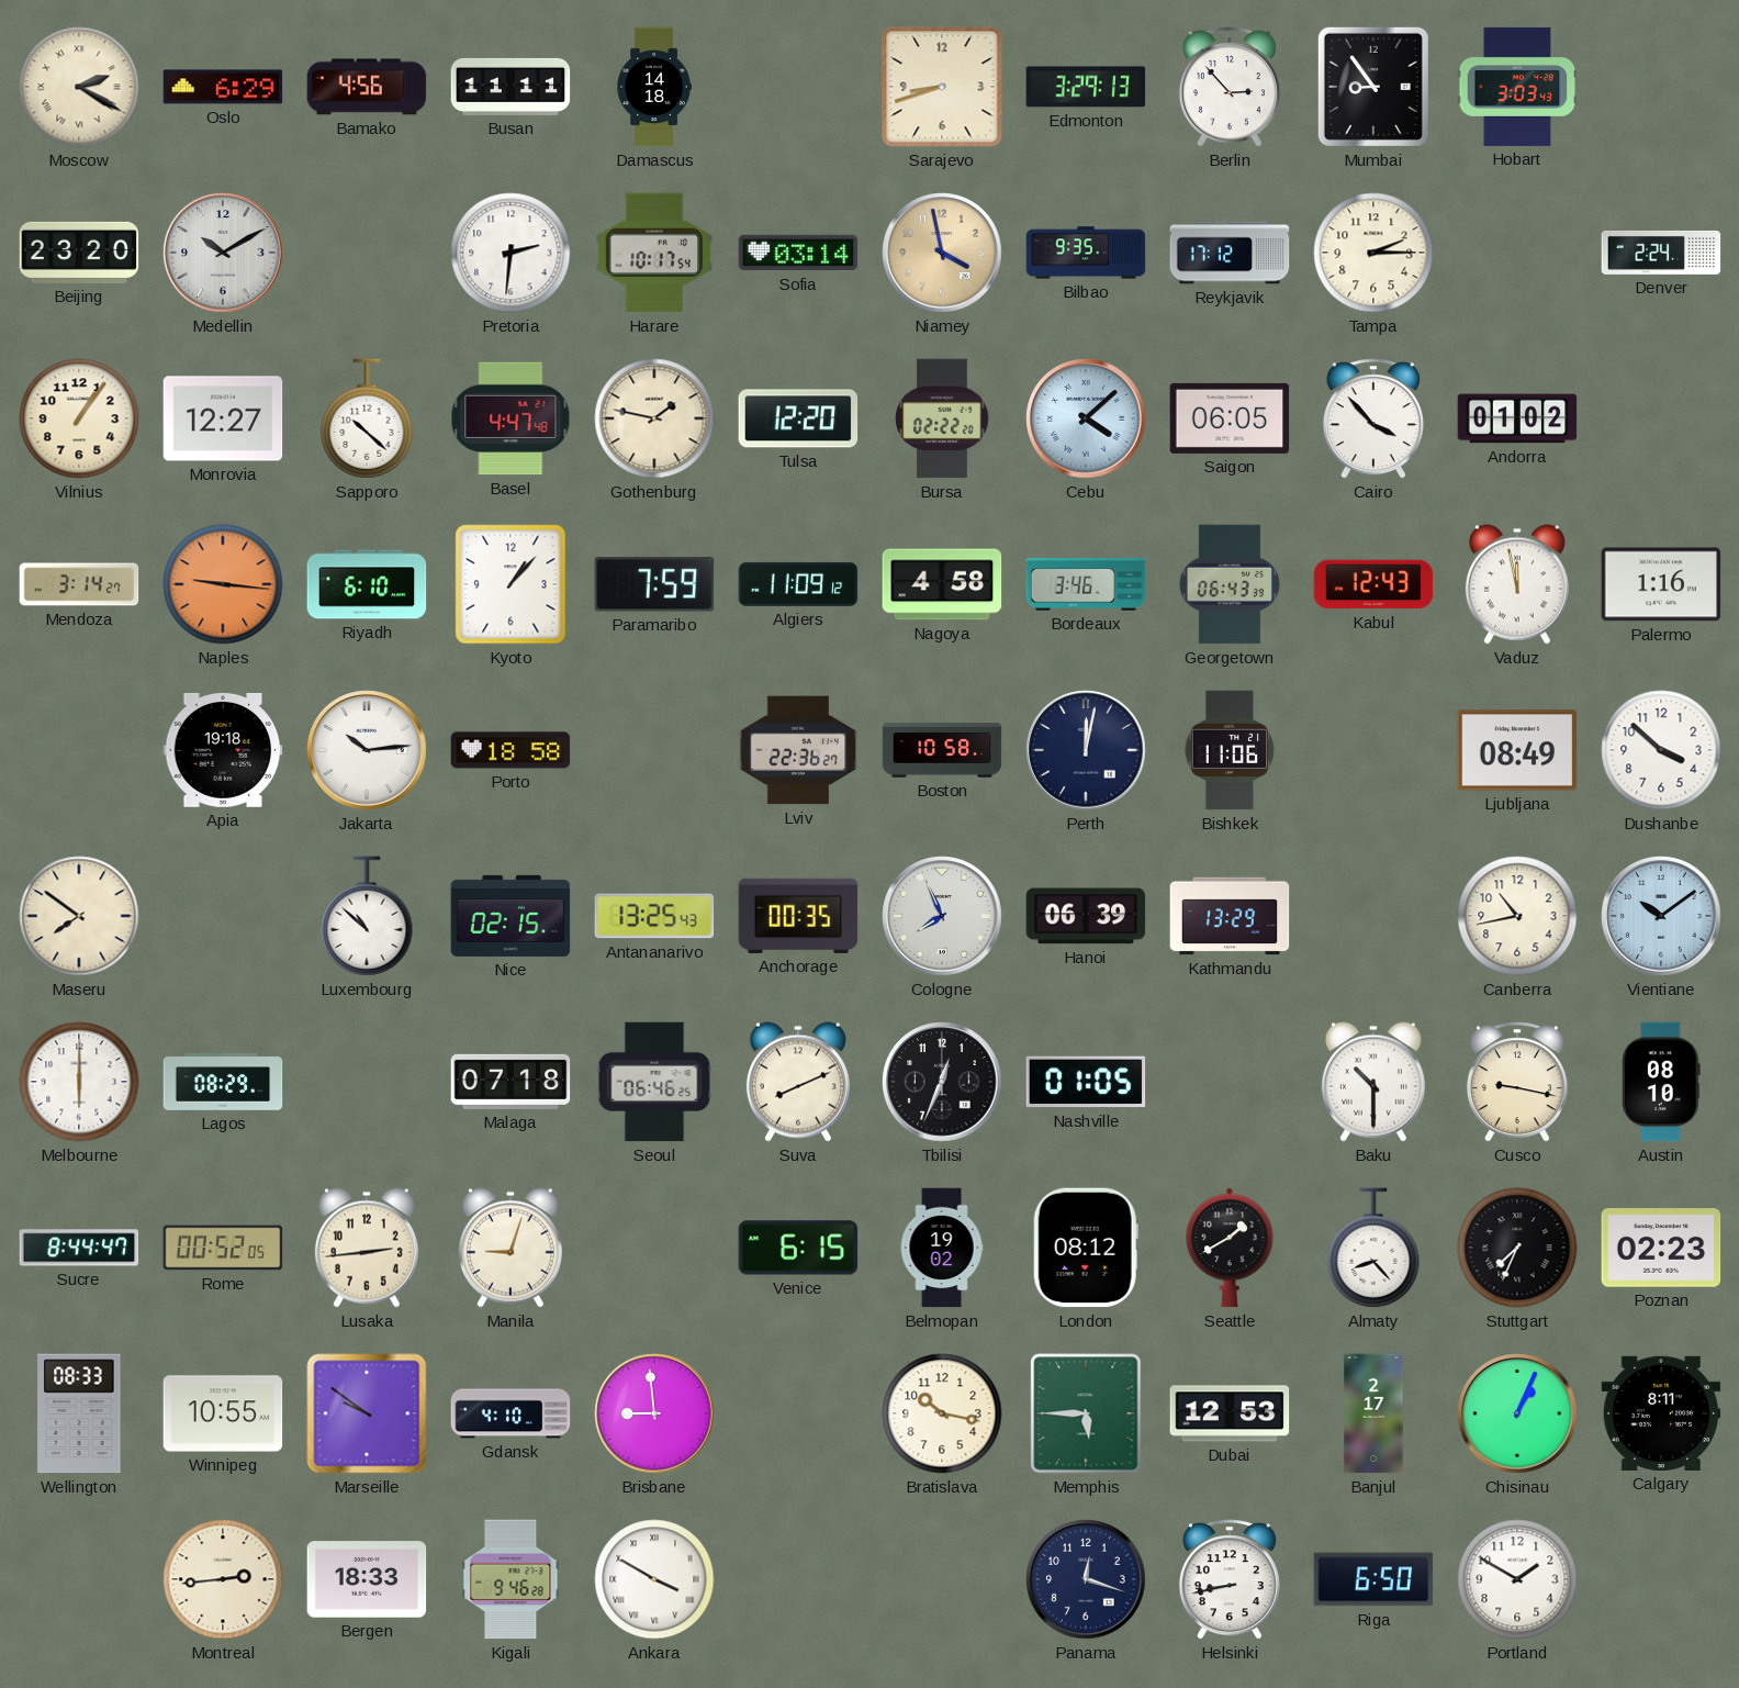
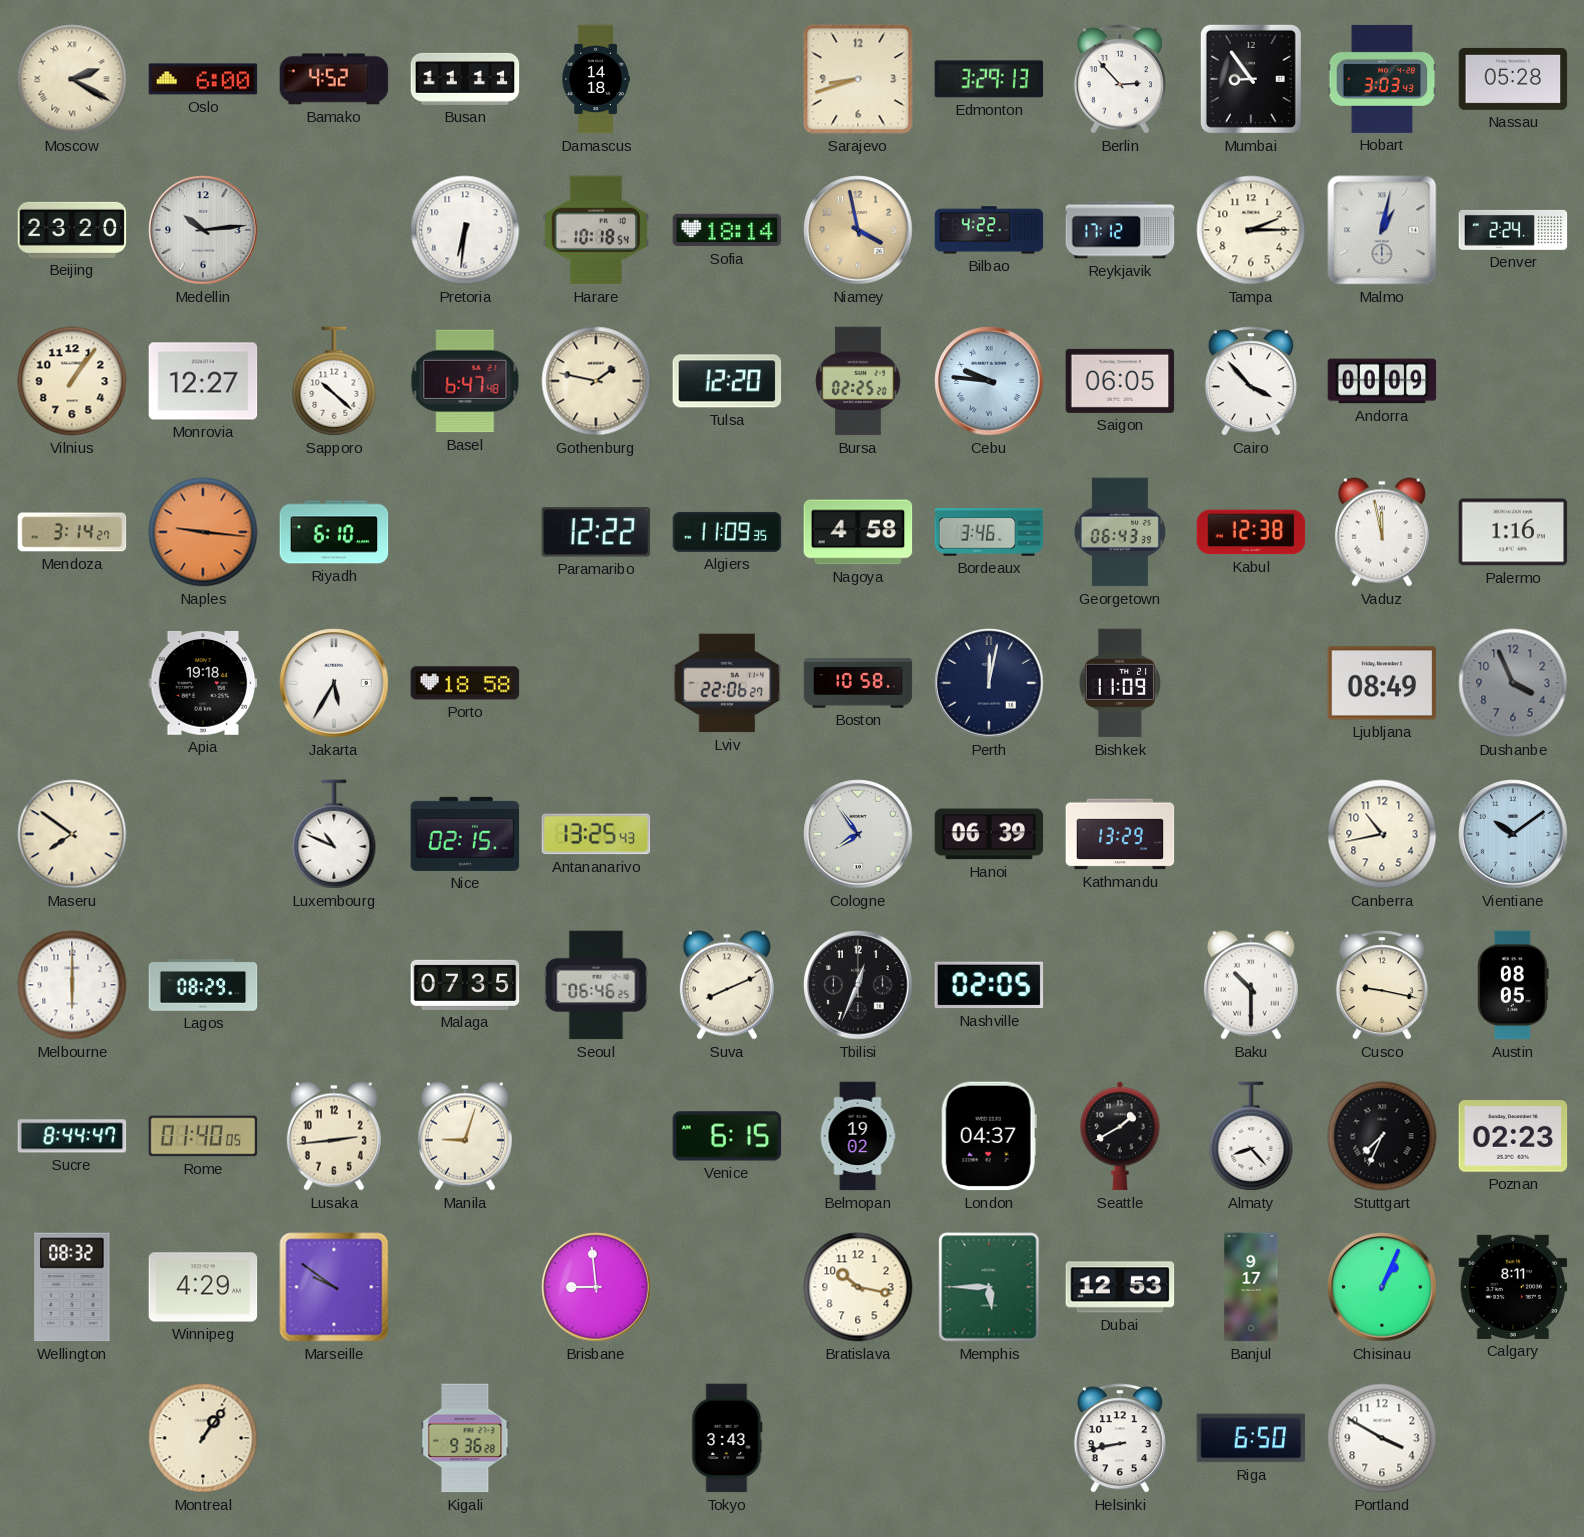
Oslo: 6:29 -> 6:00
Bamako: 4:56 -> 4:52
Nassau: none -> 05:28
Medellin: 10:10 -> 10:14
Pretoria: 2:31 -> 6:31
Harare: 10:17 -> 10:18
Sofia: 03:14 -> 18:14
Bilbao: 9:35 -> 4:22
Malmo: none -> 1:02
Basel: 4:47 -> 6:47
Bursa: 02:22 -> 02:25
Cebu: 4:08 -> 9:46
Andorra: 01:02 -> 00:09
Kyoto: 1:07 -> none
Paramaribo: 7:59 -> 12:22
Algiers: 11:09:12 -> 11:09:35
Kabul: 12:43 -> 12:38
Jakarta: 10:14 -> 5:35
Lviv: 22:36 -> 22:06
Bishkek: 11:06 -> 11:09
Dushanbe: 3:52 -> 3:56
Dushanbe dial: white -> grey
Luxembourg: 10:52 -> 10:49
Anchorage: 00:35 -> none
Cologne: 7:56 -> 7:54
Malaga: 07:18 -> 07:35
Nashville: 01:05 -> 02:05
Austin: 08:10 -> 08:05
Rome: 00:52 -> 01:40
London: 08:12 -> 04:37
Wellington: 08:33 -> 08:32
Winnipeg: 10:55 -> 4:29
Gdansk: 4:10 -> none
Banjul: 2:17 -> 9:17
Montreal: 2:44 -> 1:06
Bergen: 18:33 -> none
Kigali: 9:46 -> 9:36
Ankara: 3:50 -> none
Tokyo: none -> 3:43
Panama: 12:18 -> none
Portland: 1:50 -> 3:50
